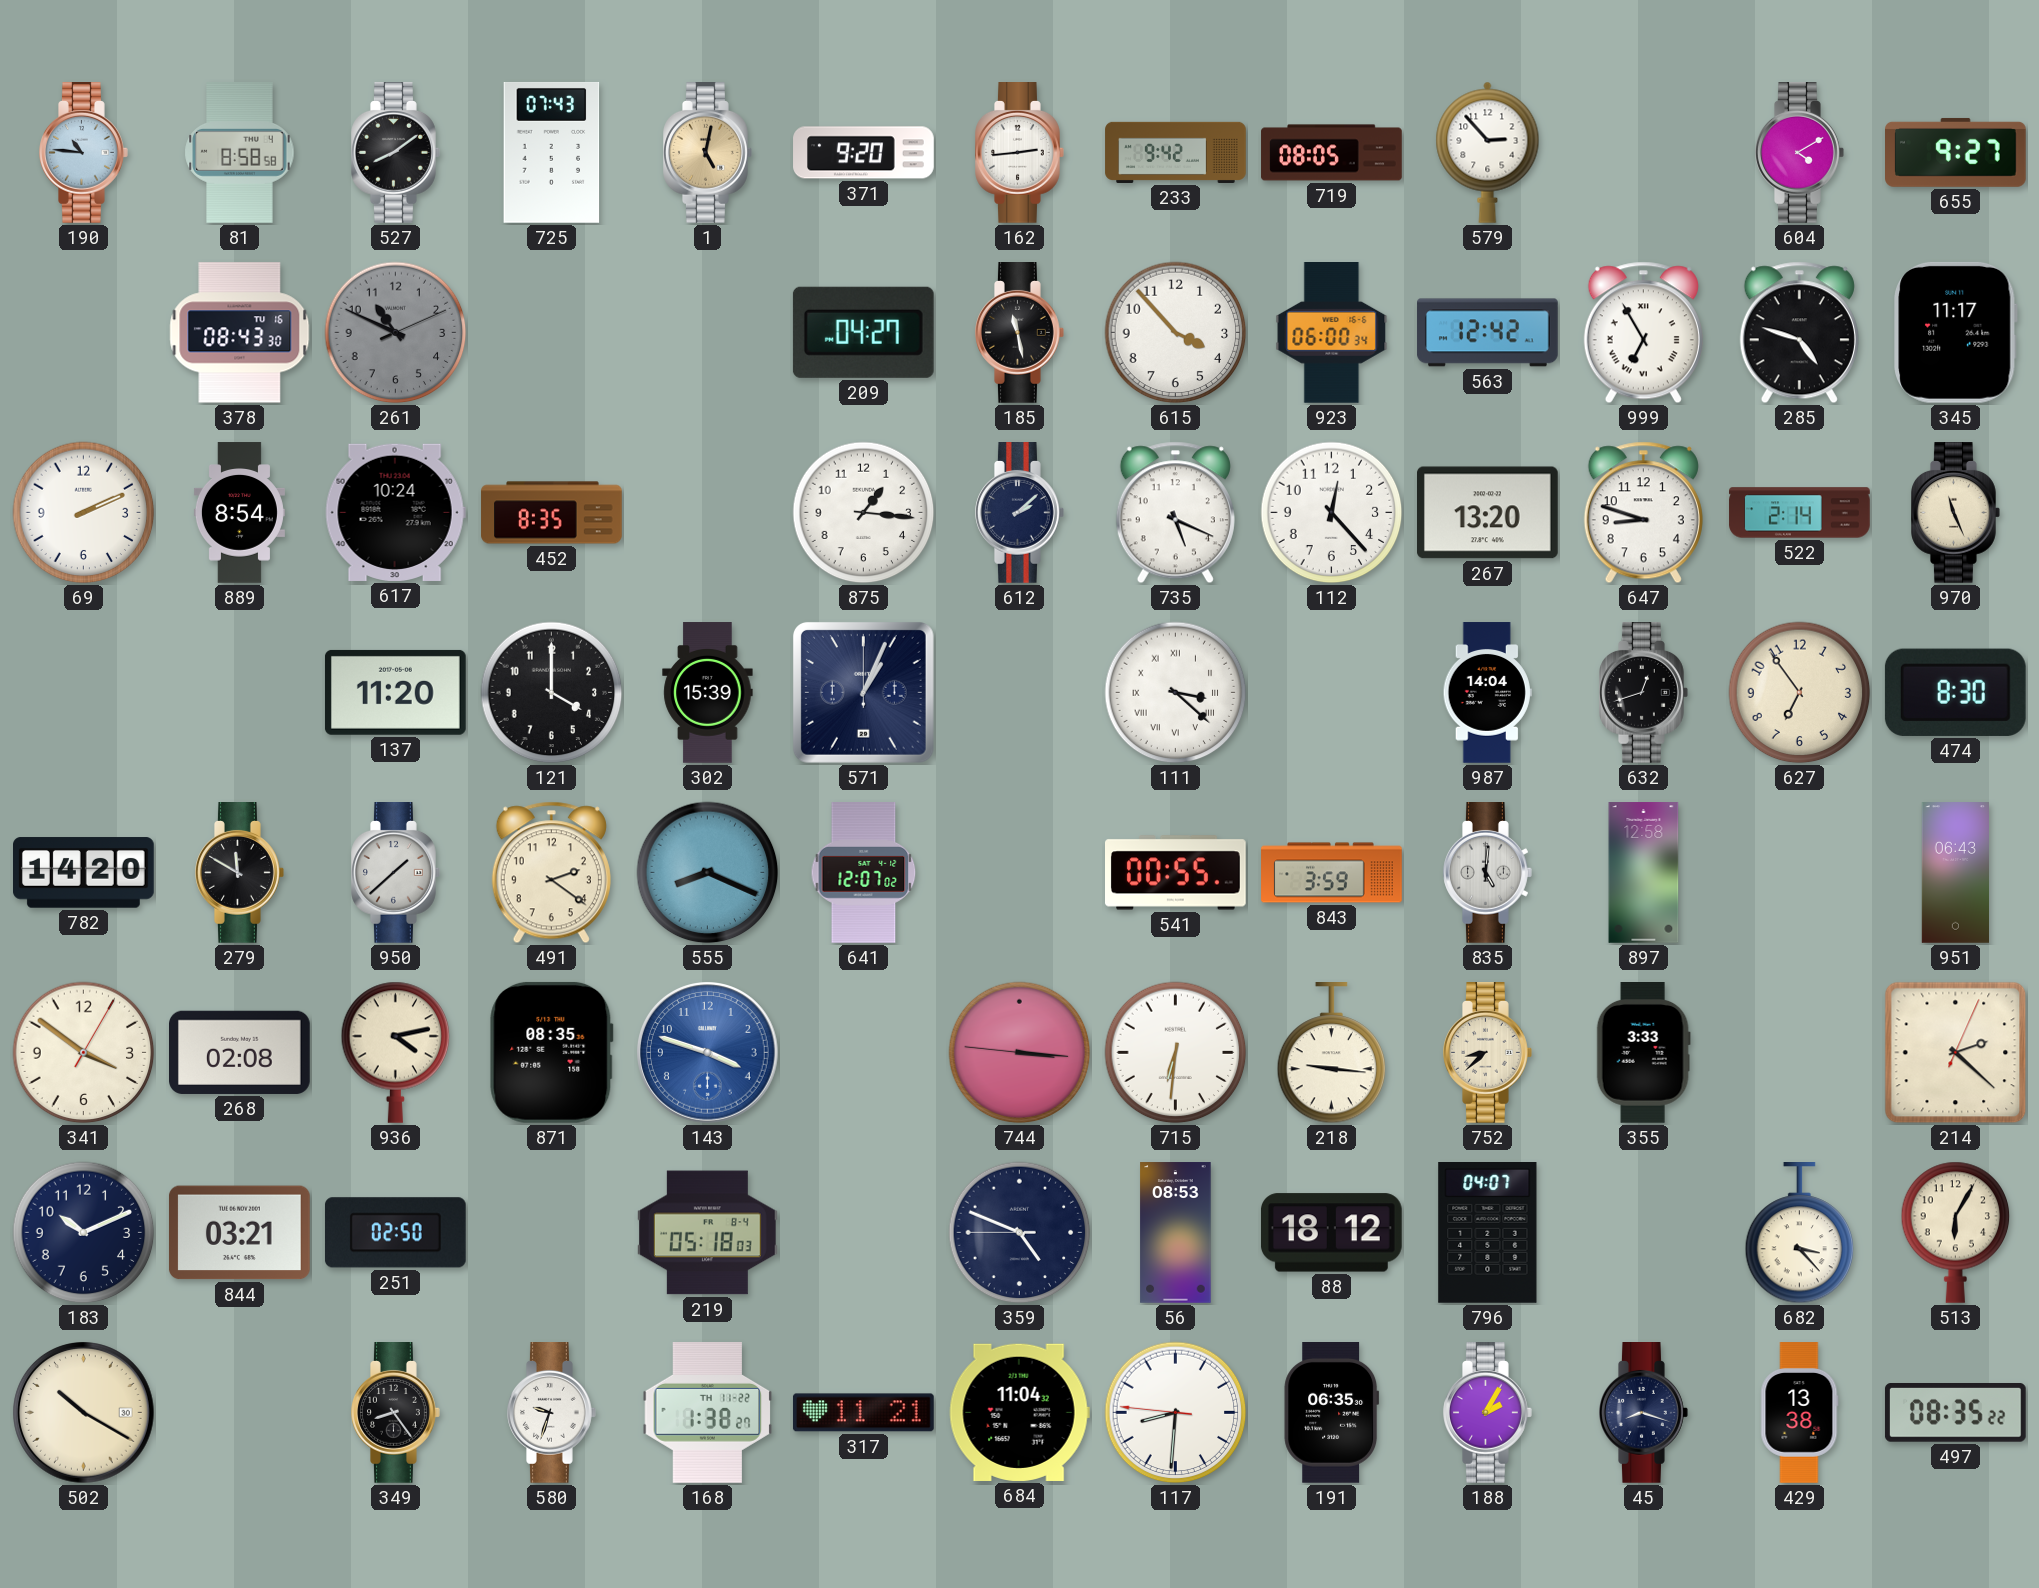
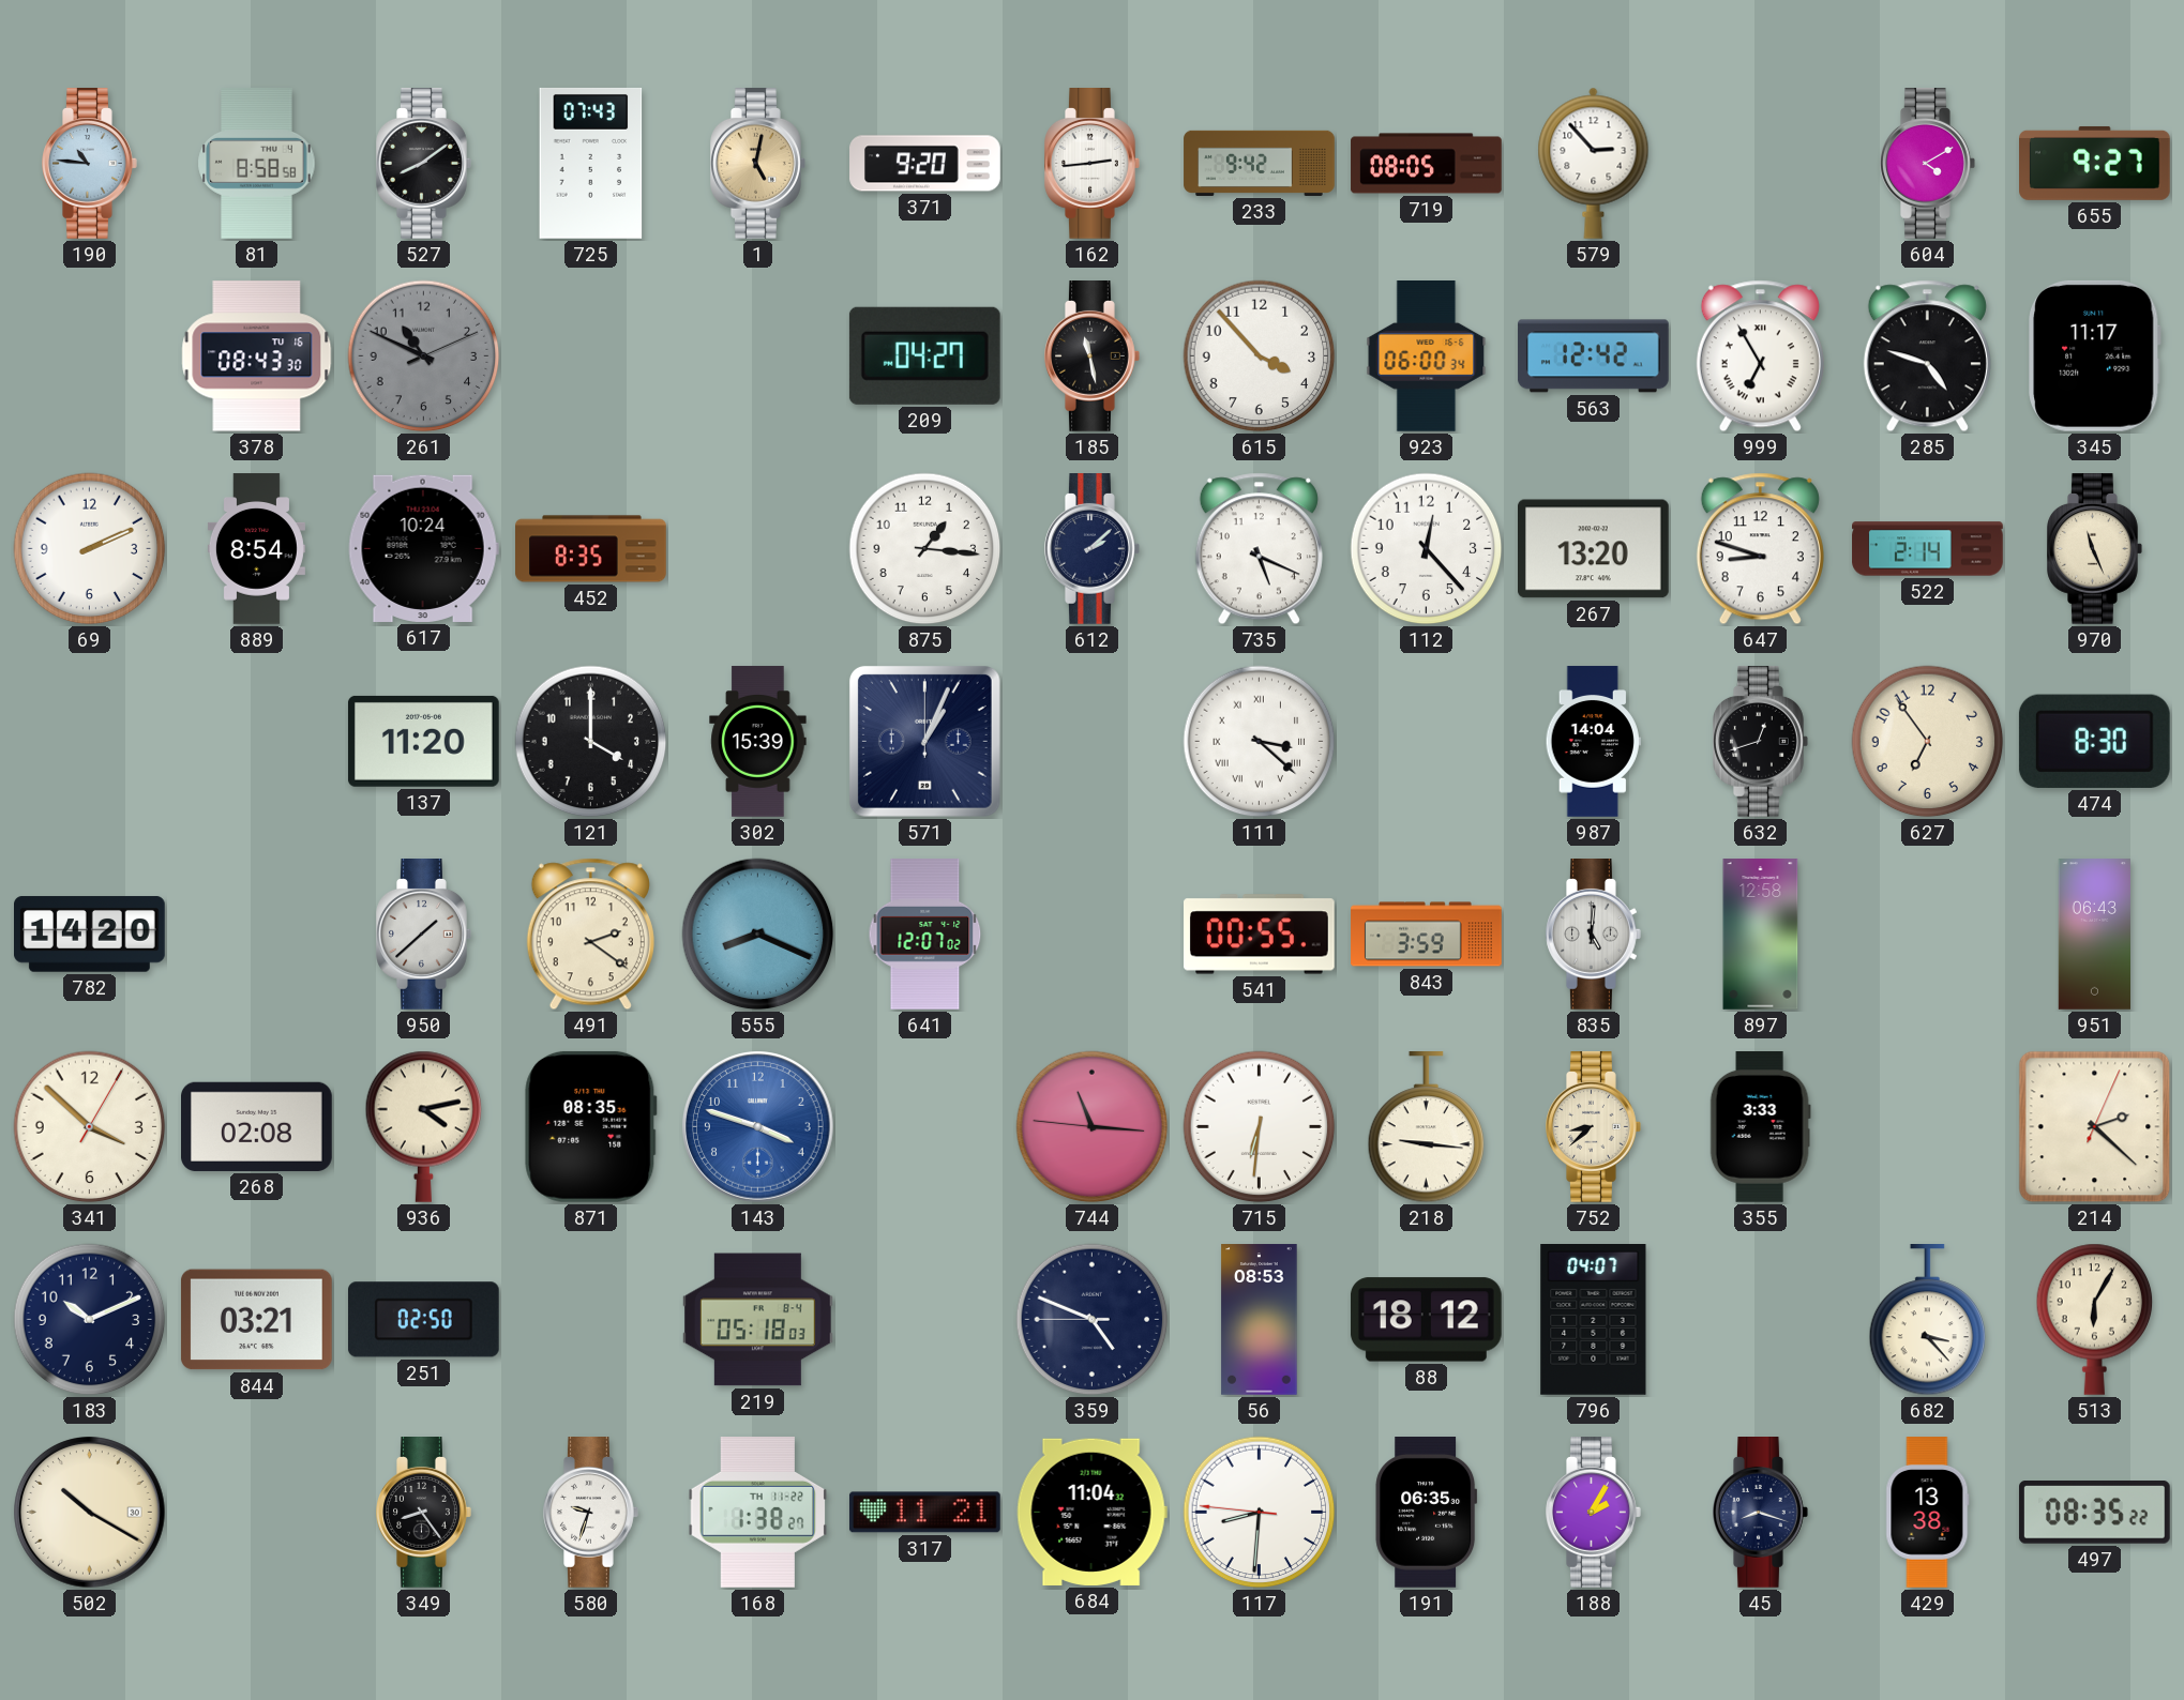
279: 11:50 -> none
341: 3:51 -> 3:52
744: 3:15 -> 11:15
